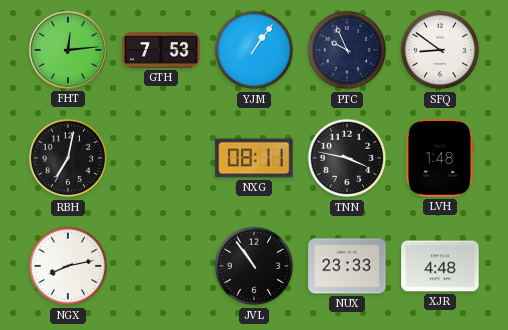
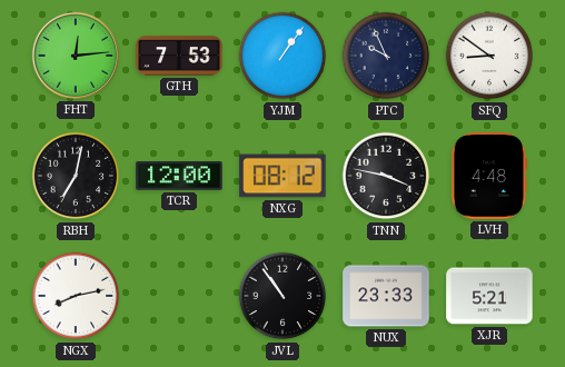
TCR: none -> 12:00
NXG: 08:11 -> 08:12
LVH: 1:48 -> 4:48
XJR: 4:48 -> 5:21
